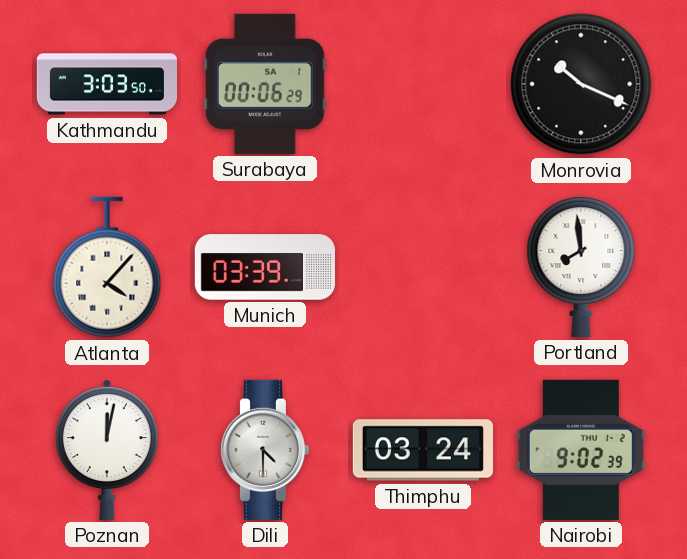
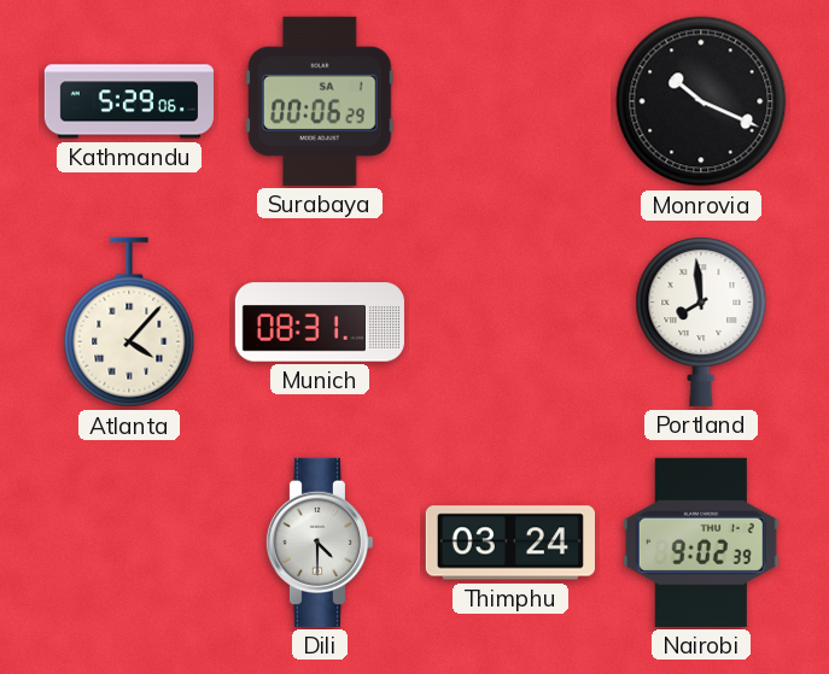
Kathmandu: 3:03 -> 5:29
Munich: 03:39 -> 08:31
Poznan: 12:02 -> none
